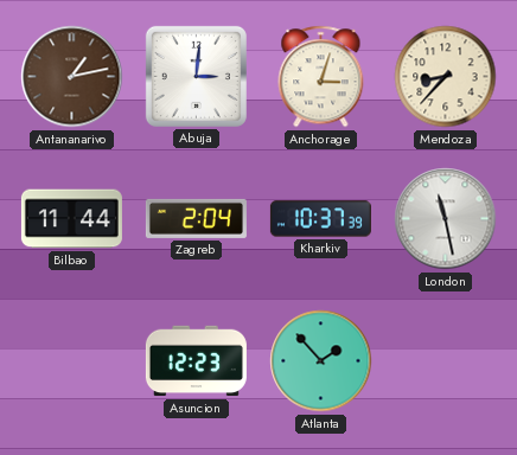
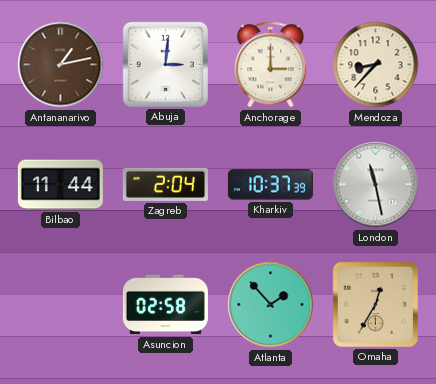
Anchorage: 3:03 -> 3:00
Asuncion: 12:23 -> 02:58
Omaha: none -> 12:35
